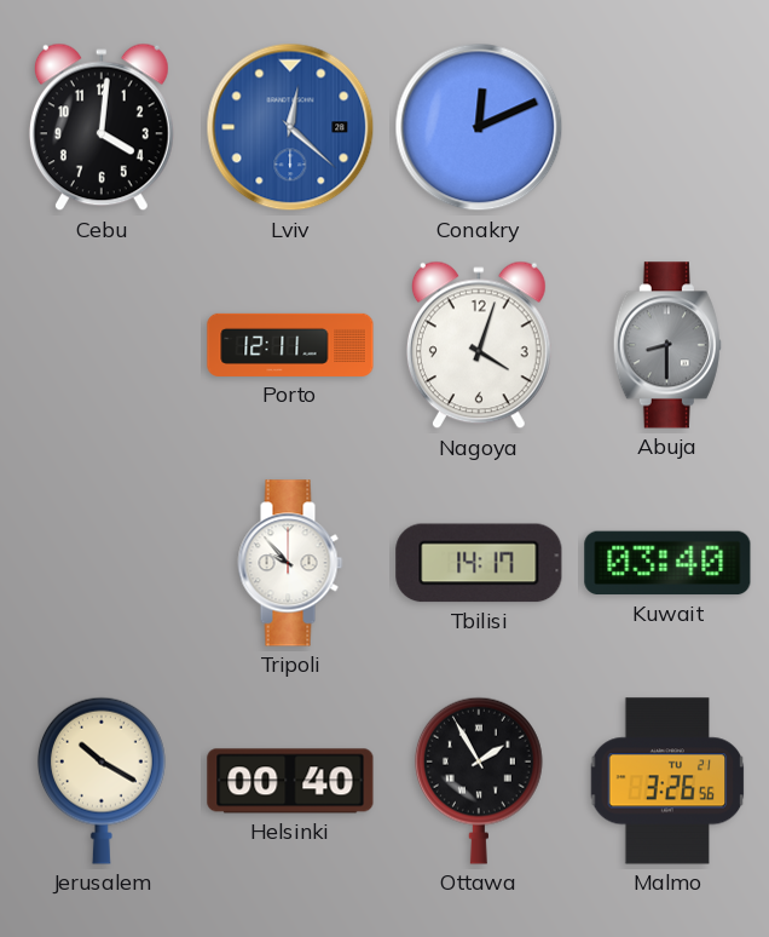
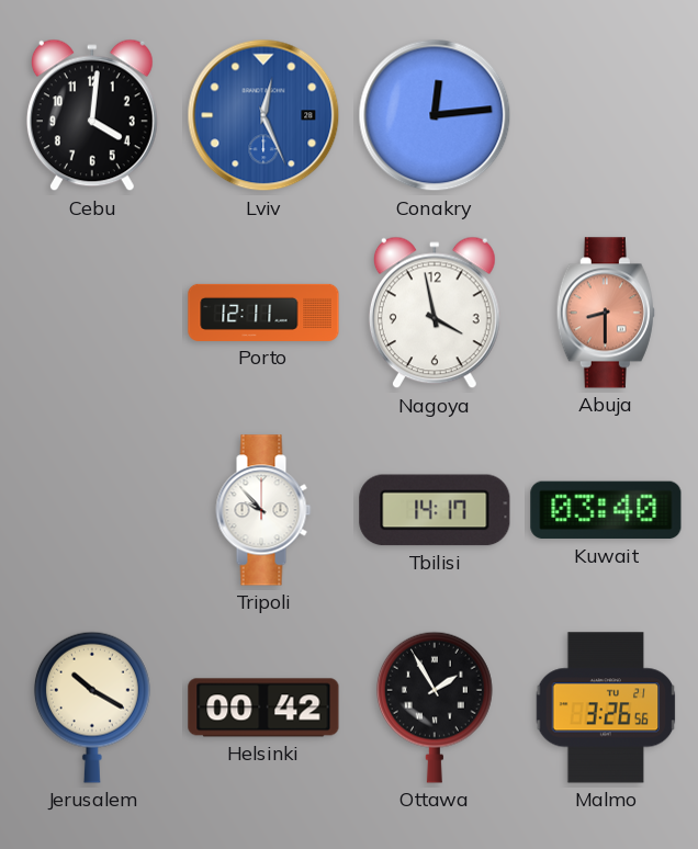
Lviv: 12:22 -> 12:26
Conakry: 12:11 -> 12:14
Nagoya: 4:03 -> 3:58
Abuja dial: grey -> salmon
Helsinki: 00:40 -> 00:42
